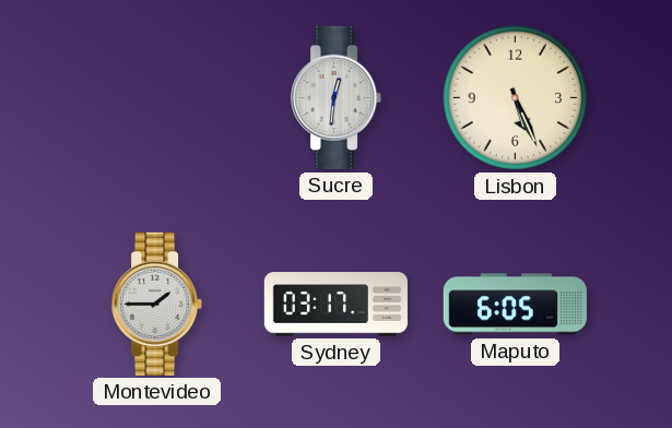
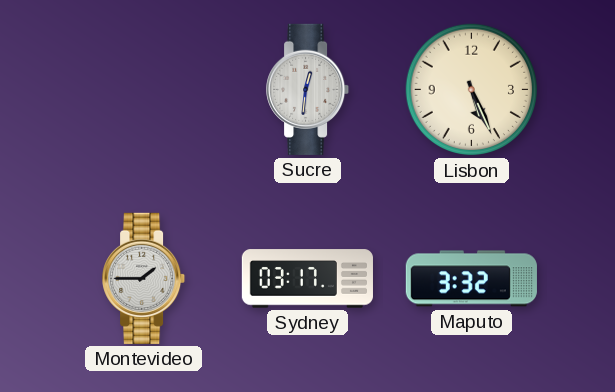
Maputo: 6:05 -> 3:32
